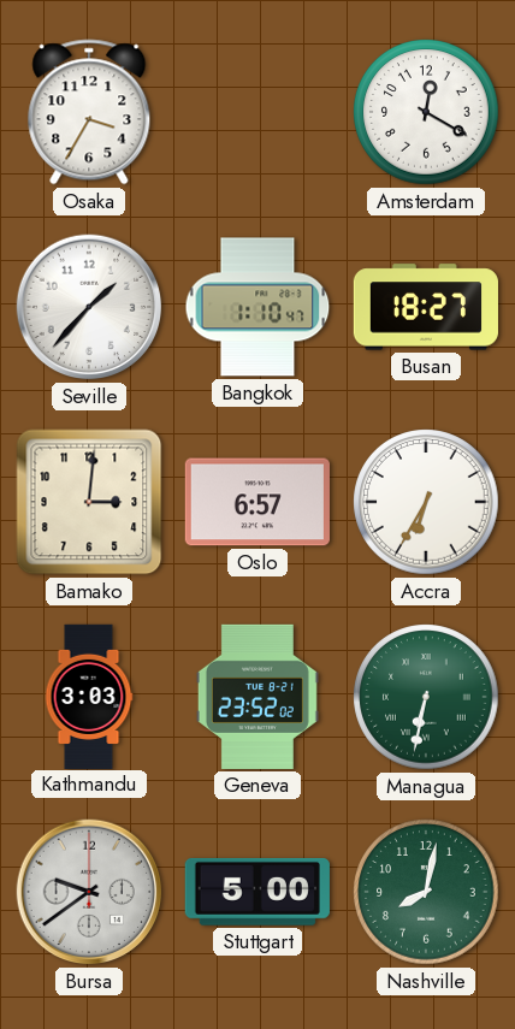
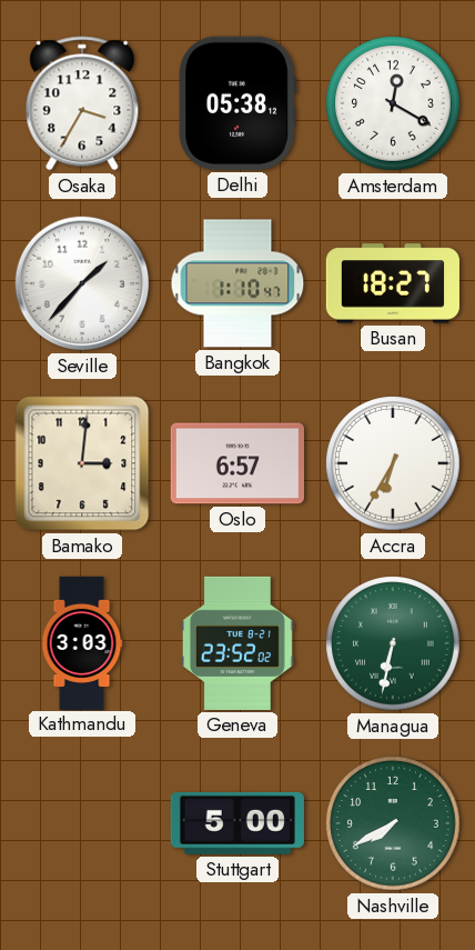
Delhi: none -> 05:38
Bursa: 9:39 -> none
Nashville: 8:02 -> 7:40
